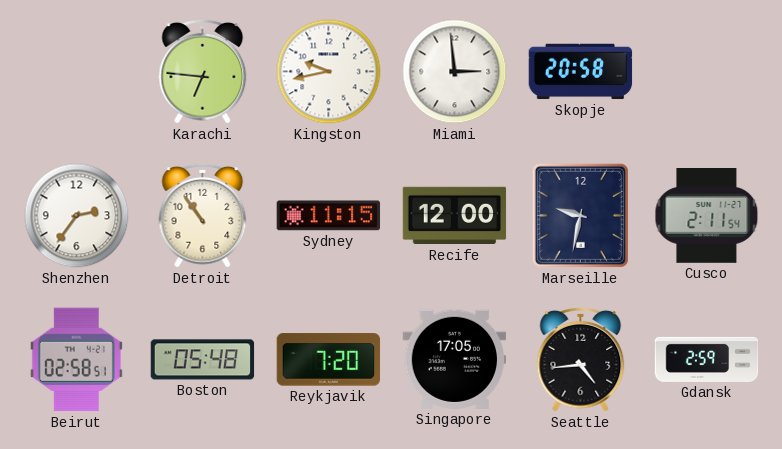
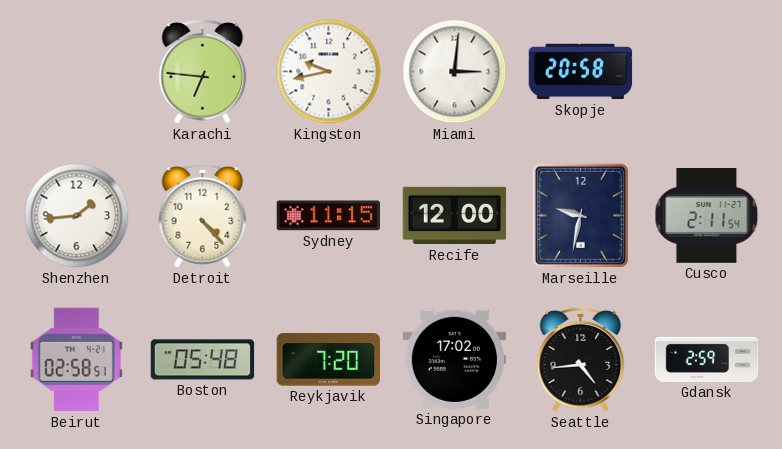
Miami: 2:59 -> 3:01
Shenzhen: 2:36 -> 1:44
Detroit: 10:54 -> 4:23
Singapore: 17:05 -> 17:02
